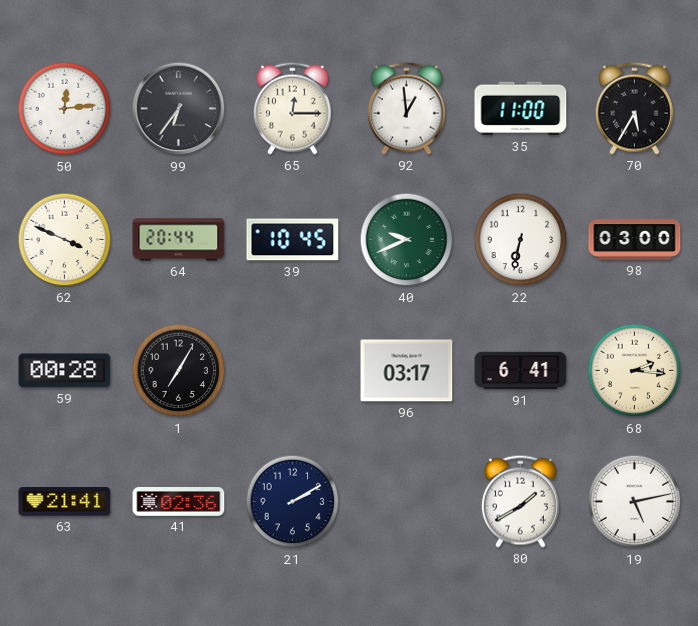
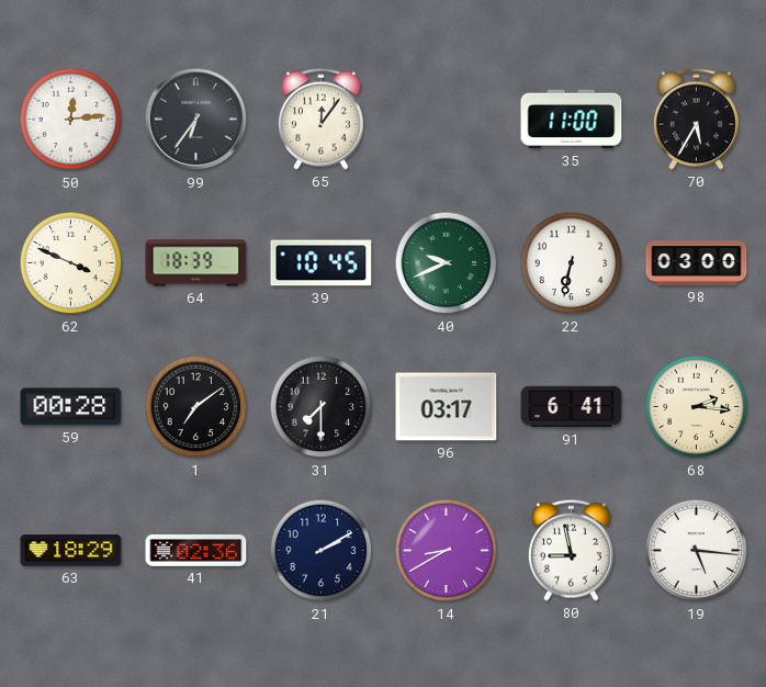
65: 12:15 -> 12:06
92: 12:59 -> none
64: 20:44 -> 18:39
1: 7:05 -> 7:09
31: none -> 7:30
63: 21:41 -> 18:29
14: none -> 8:40
80: 1:40 -> 8:58
19: 5:13 -> 5:16
